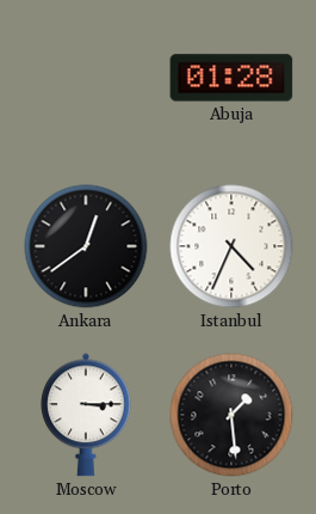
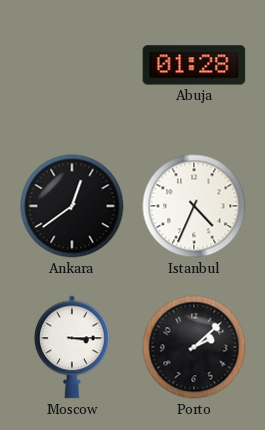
Porto: 1:29 -> 2:08
